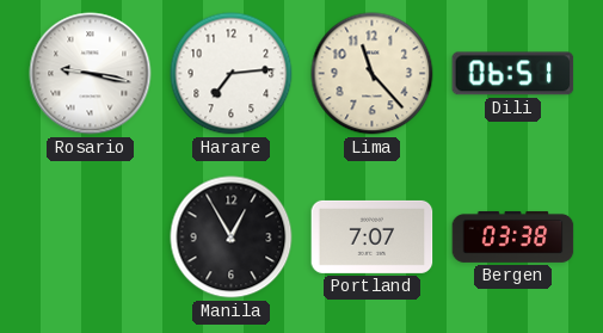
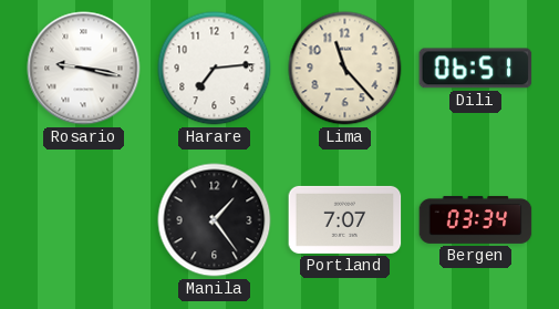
Manila: 12:55 -> 1:24
Bergen: 03:38 -> 03:34
